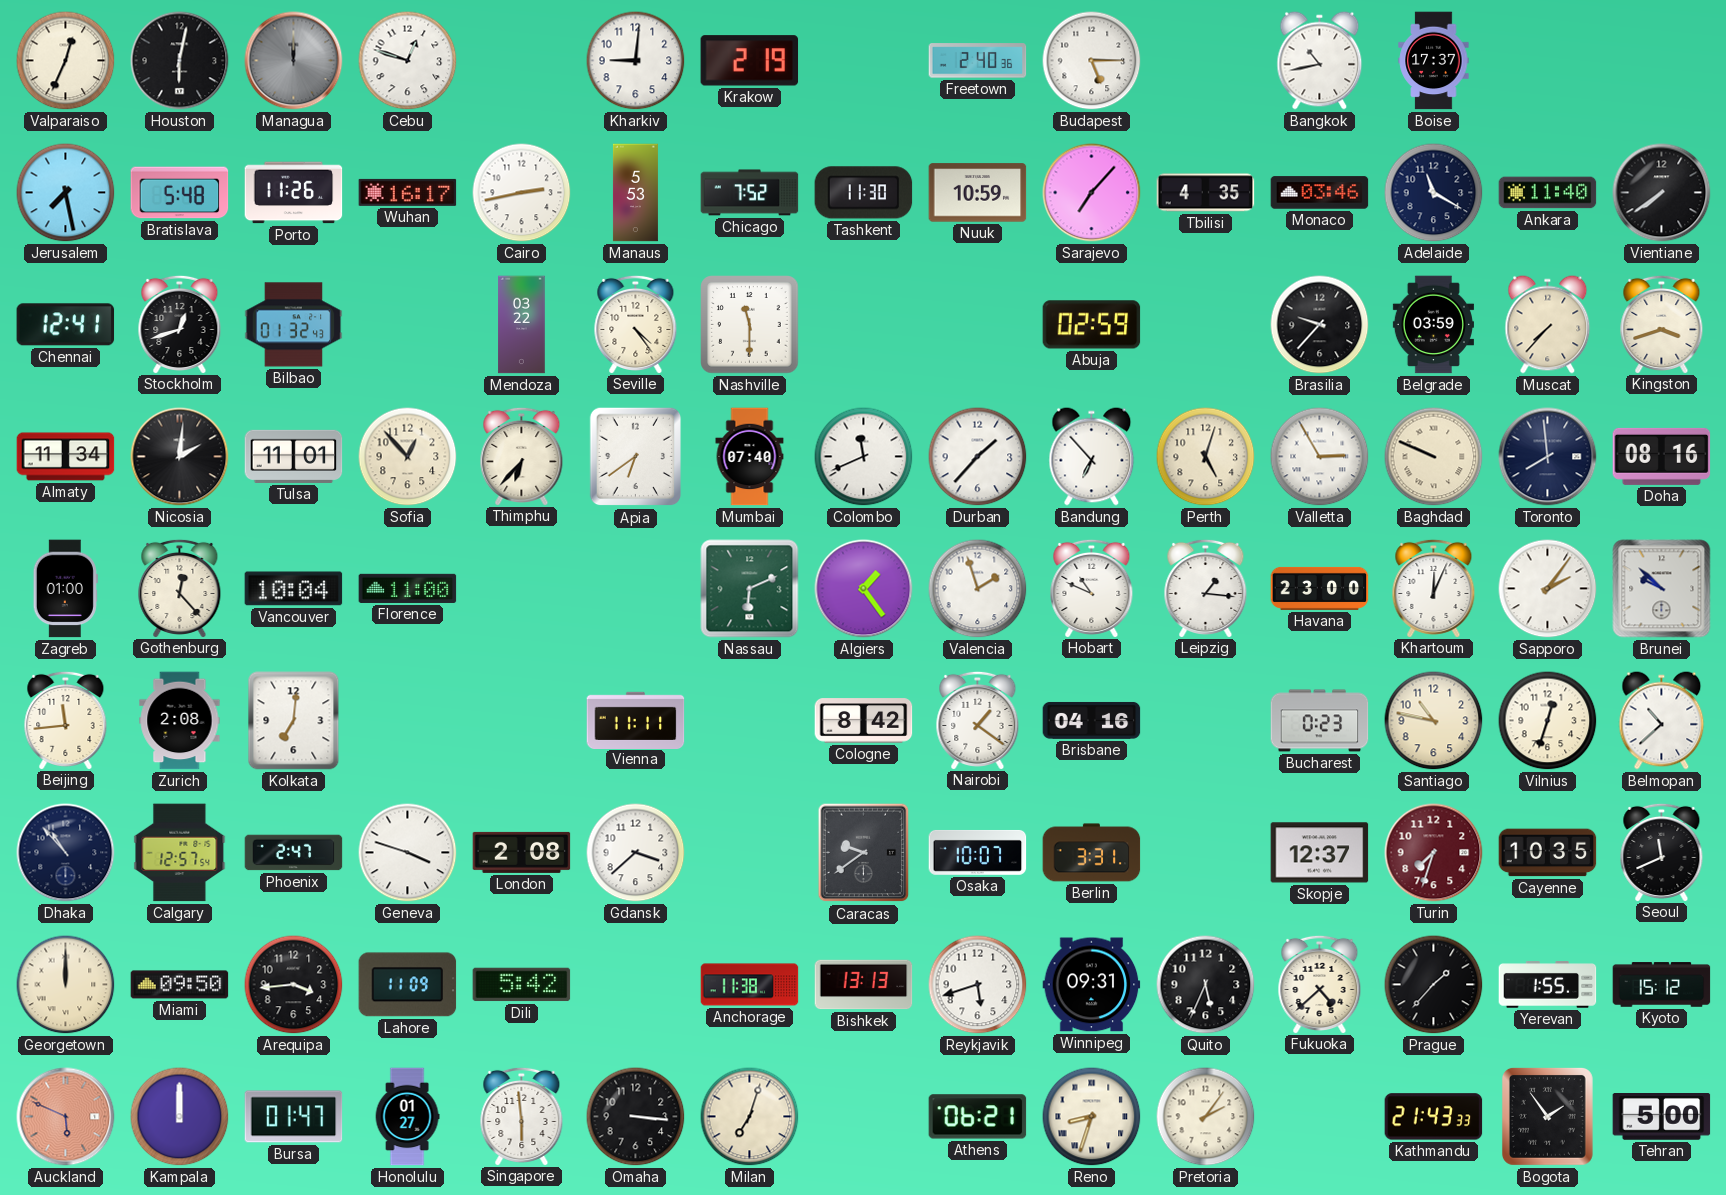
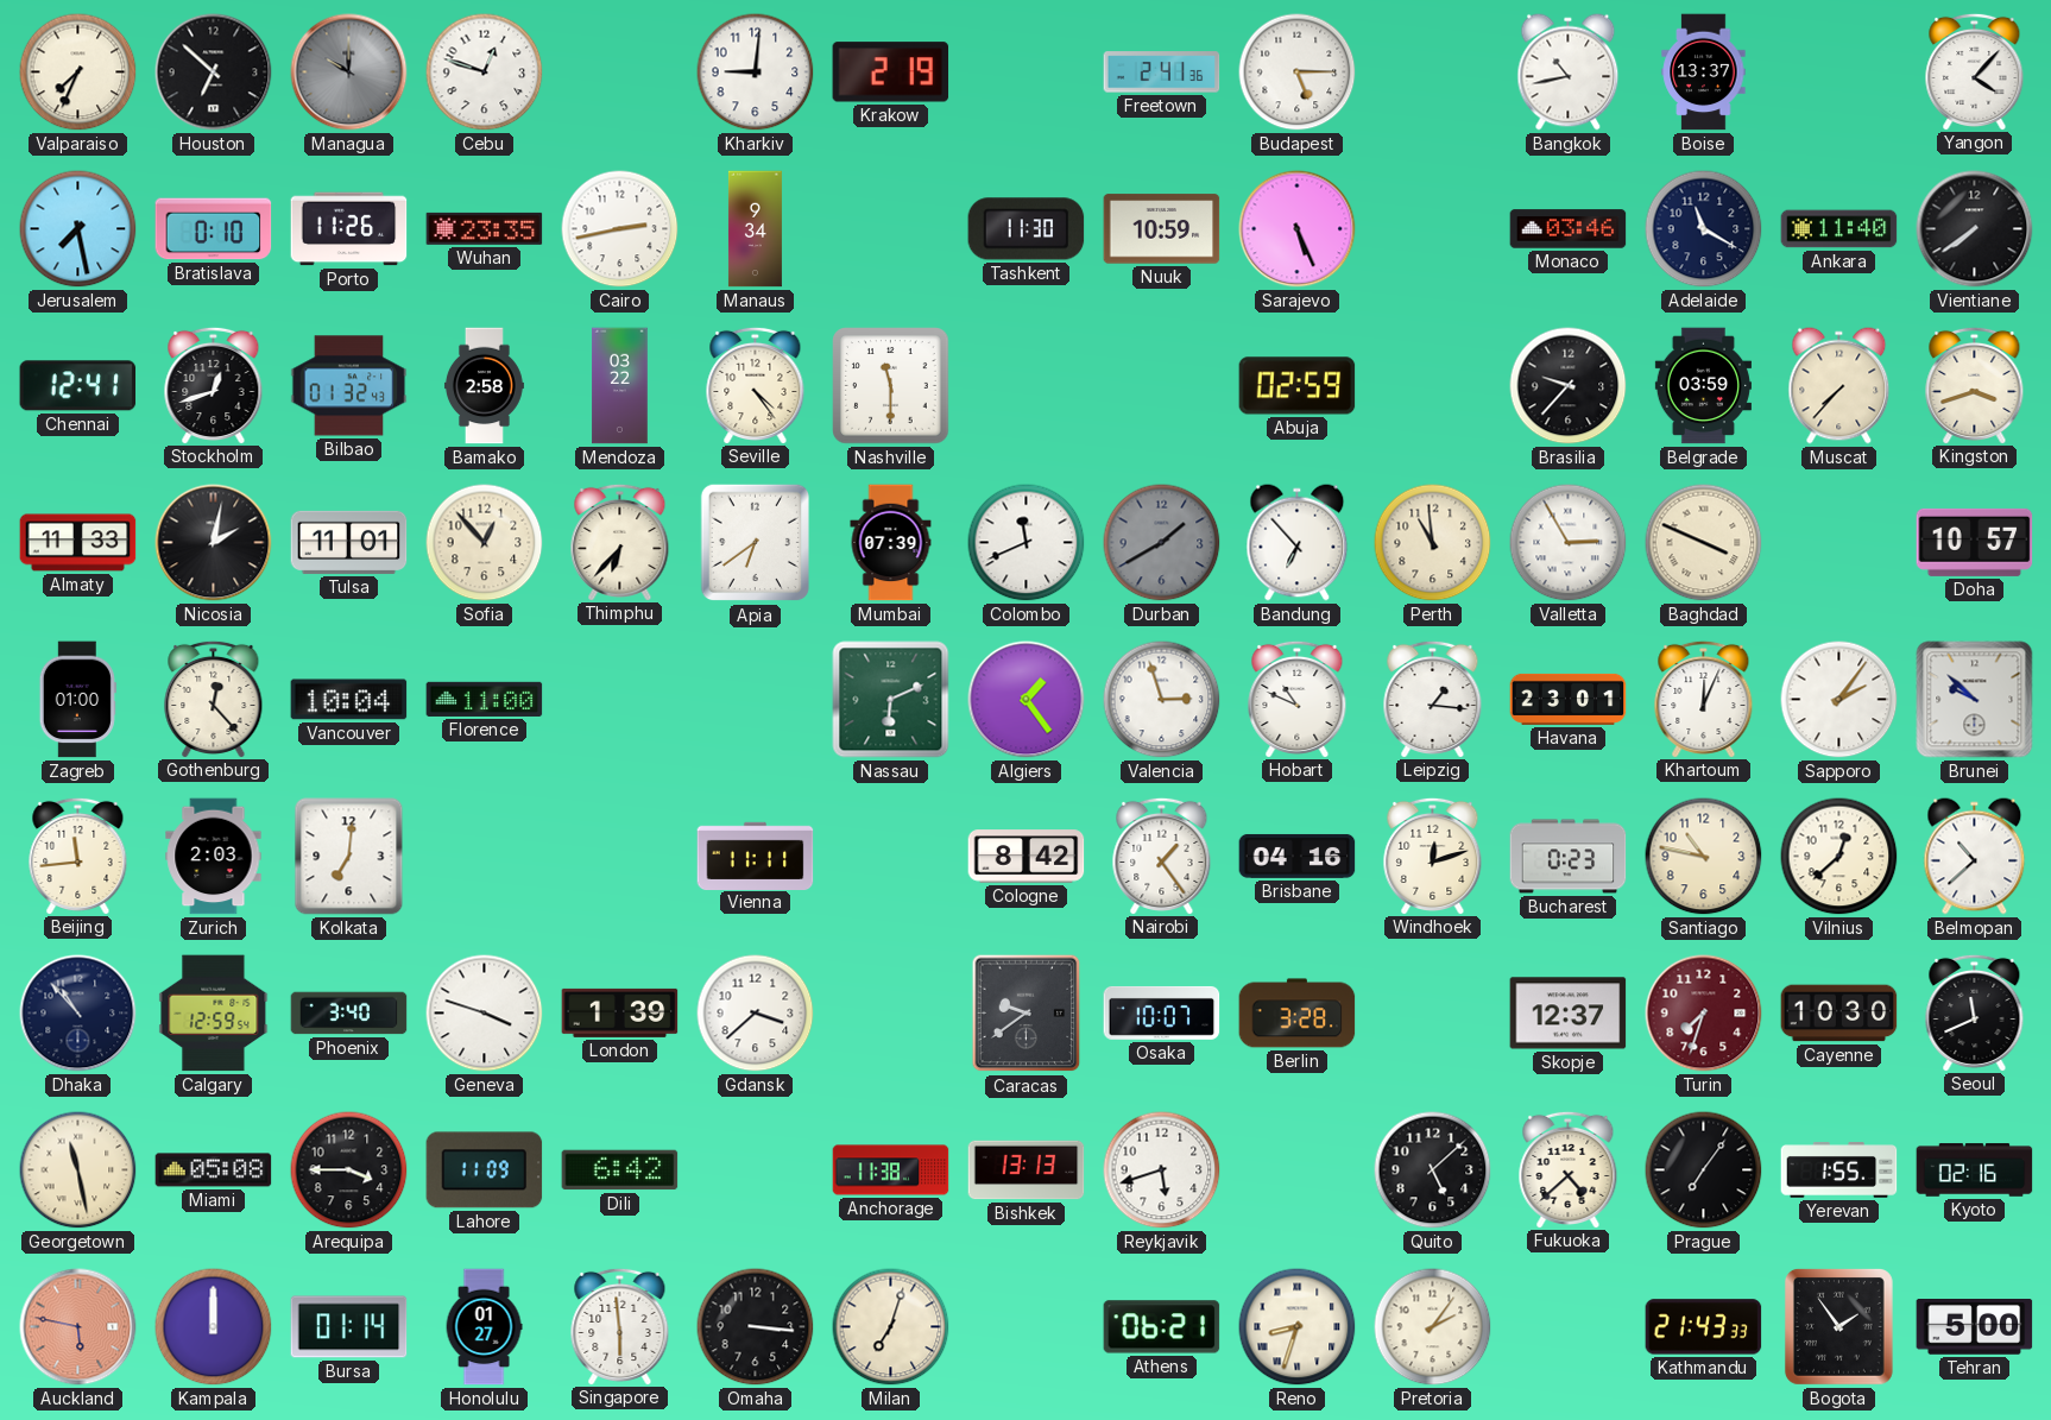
Valparaiso: 12:34 -> 7:34
Houston: 6:02 -> 6:52
Managua: 12:00 -> 10:00
Freetown: 2:40 -> 2:41
Boise: 17:37 -> 13:37
Yangon: none -> 4:07
Bratislava: 5:48 -> 0:10
Wuhan: 16:17 -> 23:35
Manaus: 5:53 -> 9:34
Chicago: 7:52 -> none
Sarajevo: 7:07 -> 5:26
Tbilisi: 4:35 -> none
Bamako: none -> 2:58
Almaty: 11:34 -> 11:33
Nicosia: 2:01 -> 2:02
Mumbai: 07:40 -> 07:39
Durban: 1:37 -> 1:40
Durban dial: white -> grey
Perth: 5:03 -> 10:59
Baghdad: 9:49 -> 3:49
Toronto: 7:59 -> none
Doha: 08:16 -> 10:57
Valencia: 1:57 -> 2:57
Havana: 23:00 -> 23:01
Zurich: 2:08 -> 2:03
Nairobi: 1:21 -> 1:24
Windhoek: none -> 12:12
Vilnius: 12:33 -> 12:38
Calgary: 12:57 -> 12:59
Phoenix: 2:47 -> 3:40
London: 2:08 -> 1:39
Berlin: 3:31 -> 3:28
Cayenne: 10:35 -> 10:30
Georgetown: 12:00 -> 11:28
Miami: 09:50 -> 05:08
Arequipa: 3:44 -> 3:45
Dili: 5:42 -> 6:42
Winnipeg: 09:31 -> none
Quito: 5:34 -> 5:08
Prague: 1:37 -> 7:06
Kyoto: 15:12 -> 02:16
Auckland: 5:49 -> 5:47
Bursa: 01:47 -> 01:14
